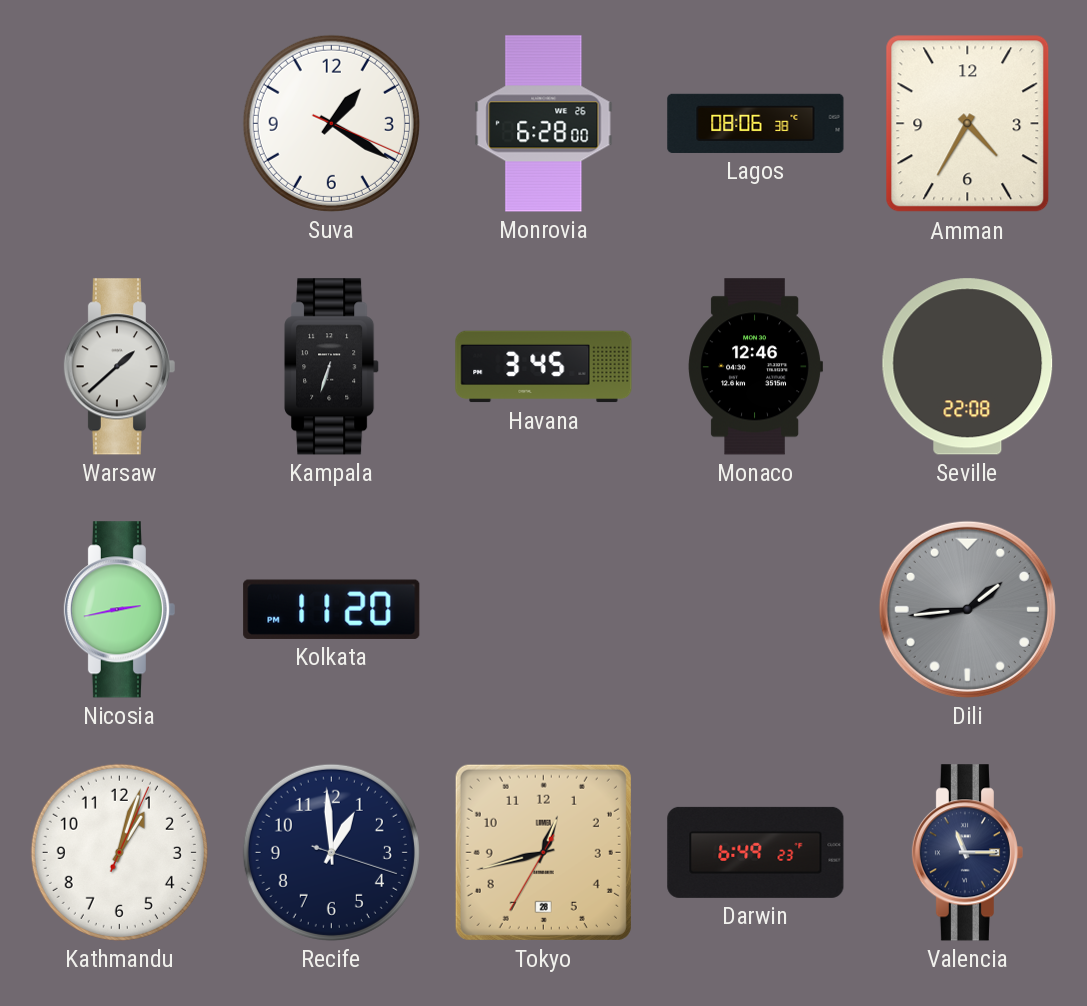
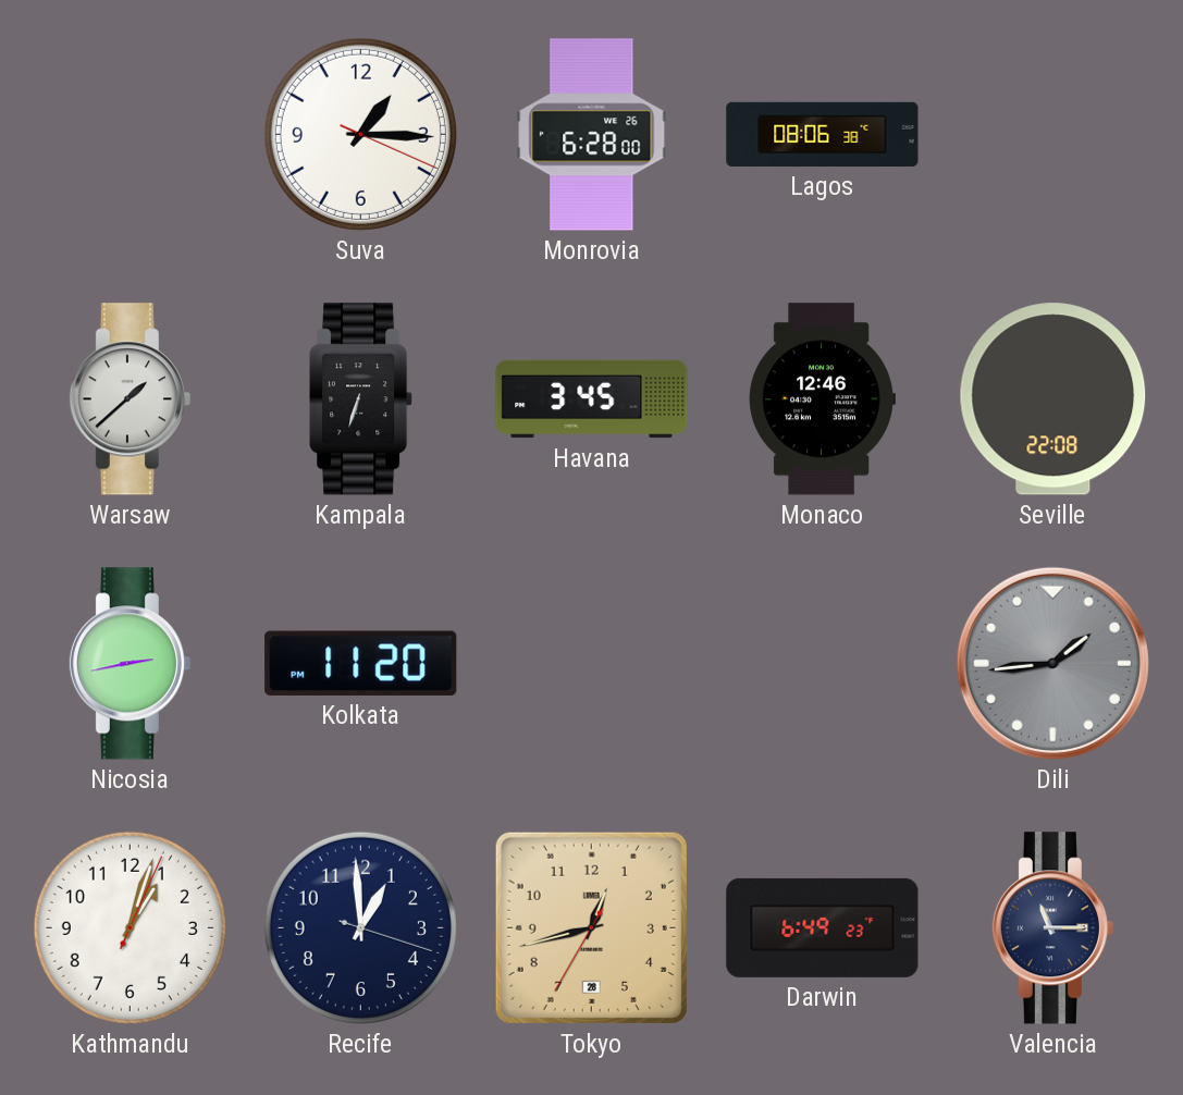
Suva: 1:20 -> 1:15
Amman: 4:35 -> none
